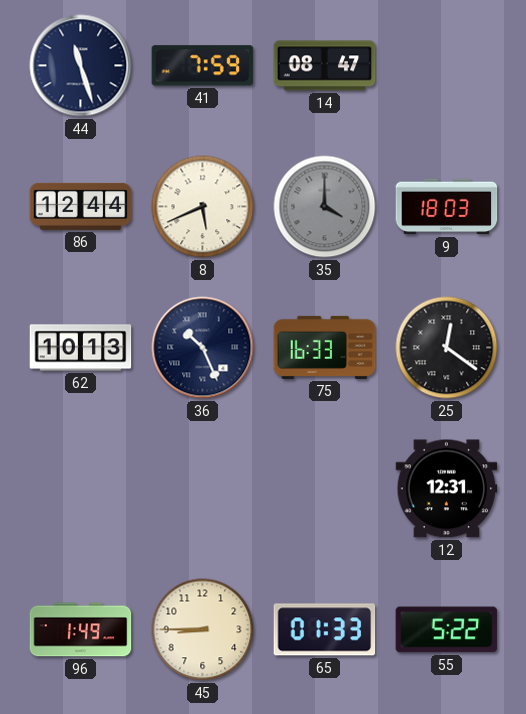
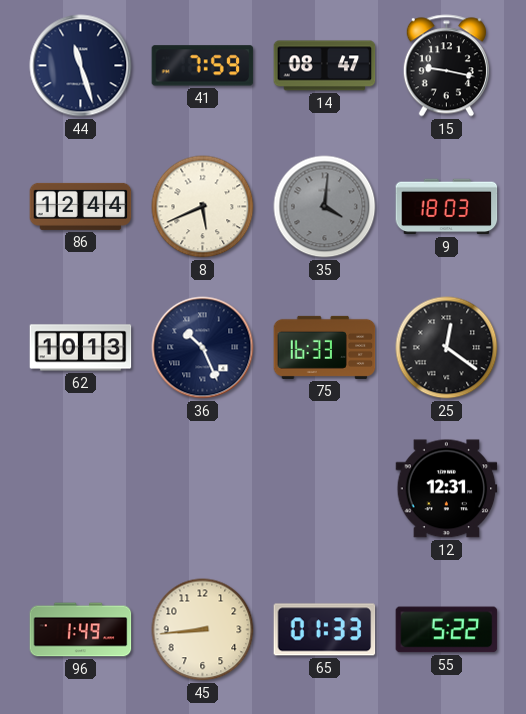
15: none -> 9:17
35: 4:00 -> 4:01
45: 8:45 -> 8:44
